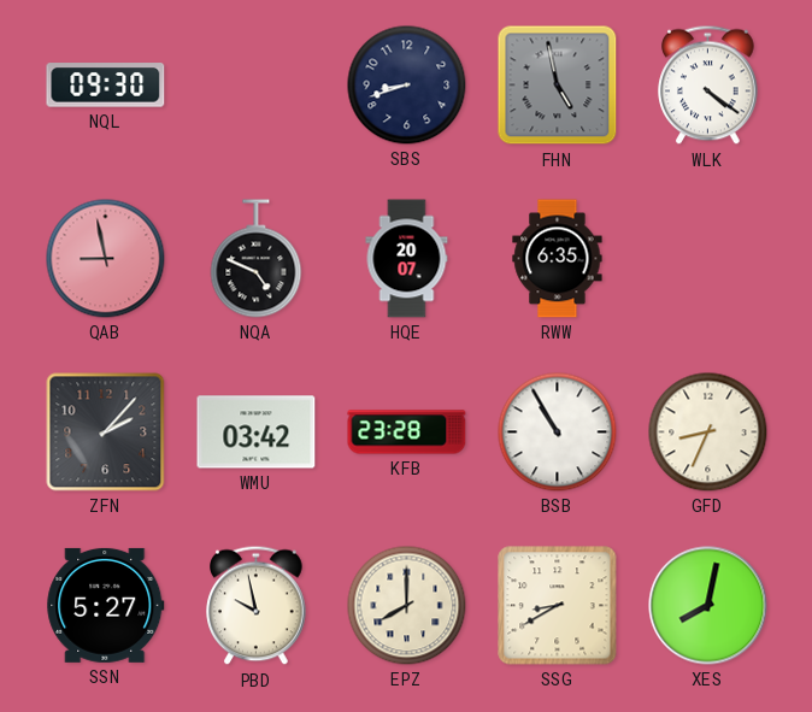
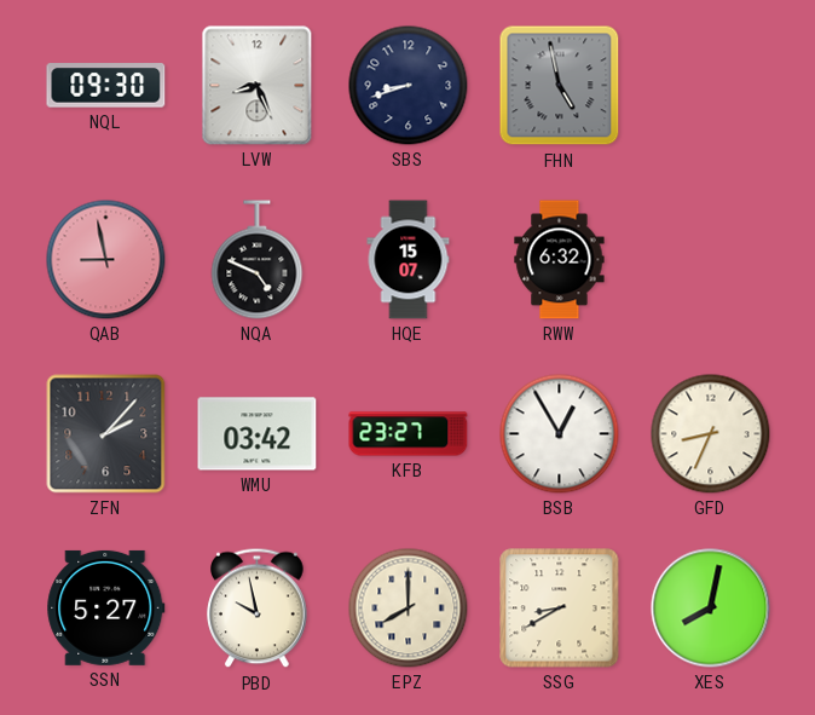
LVW: none -> 8:26
WLK: 4:21 -> none
HQE: 20:07 -> 15:07
RWW: 6:35 -> 6:32
KFB: 23:28 -> 23:27
BSB: 10:55 -> 12:55
